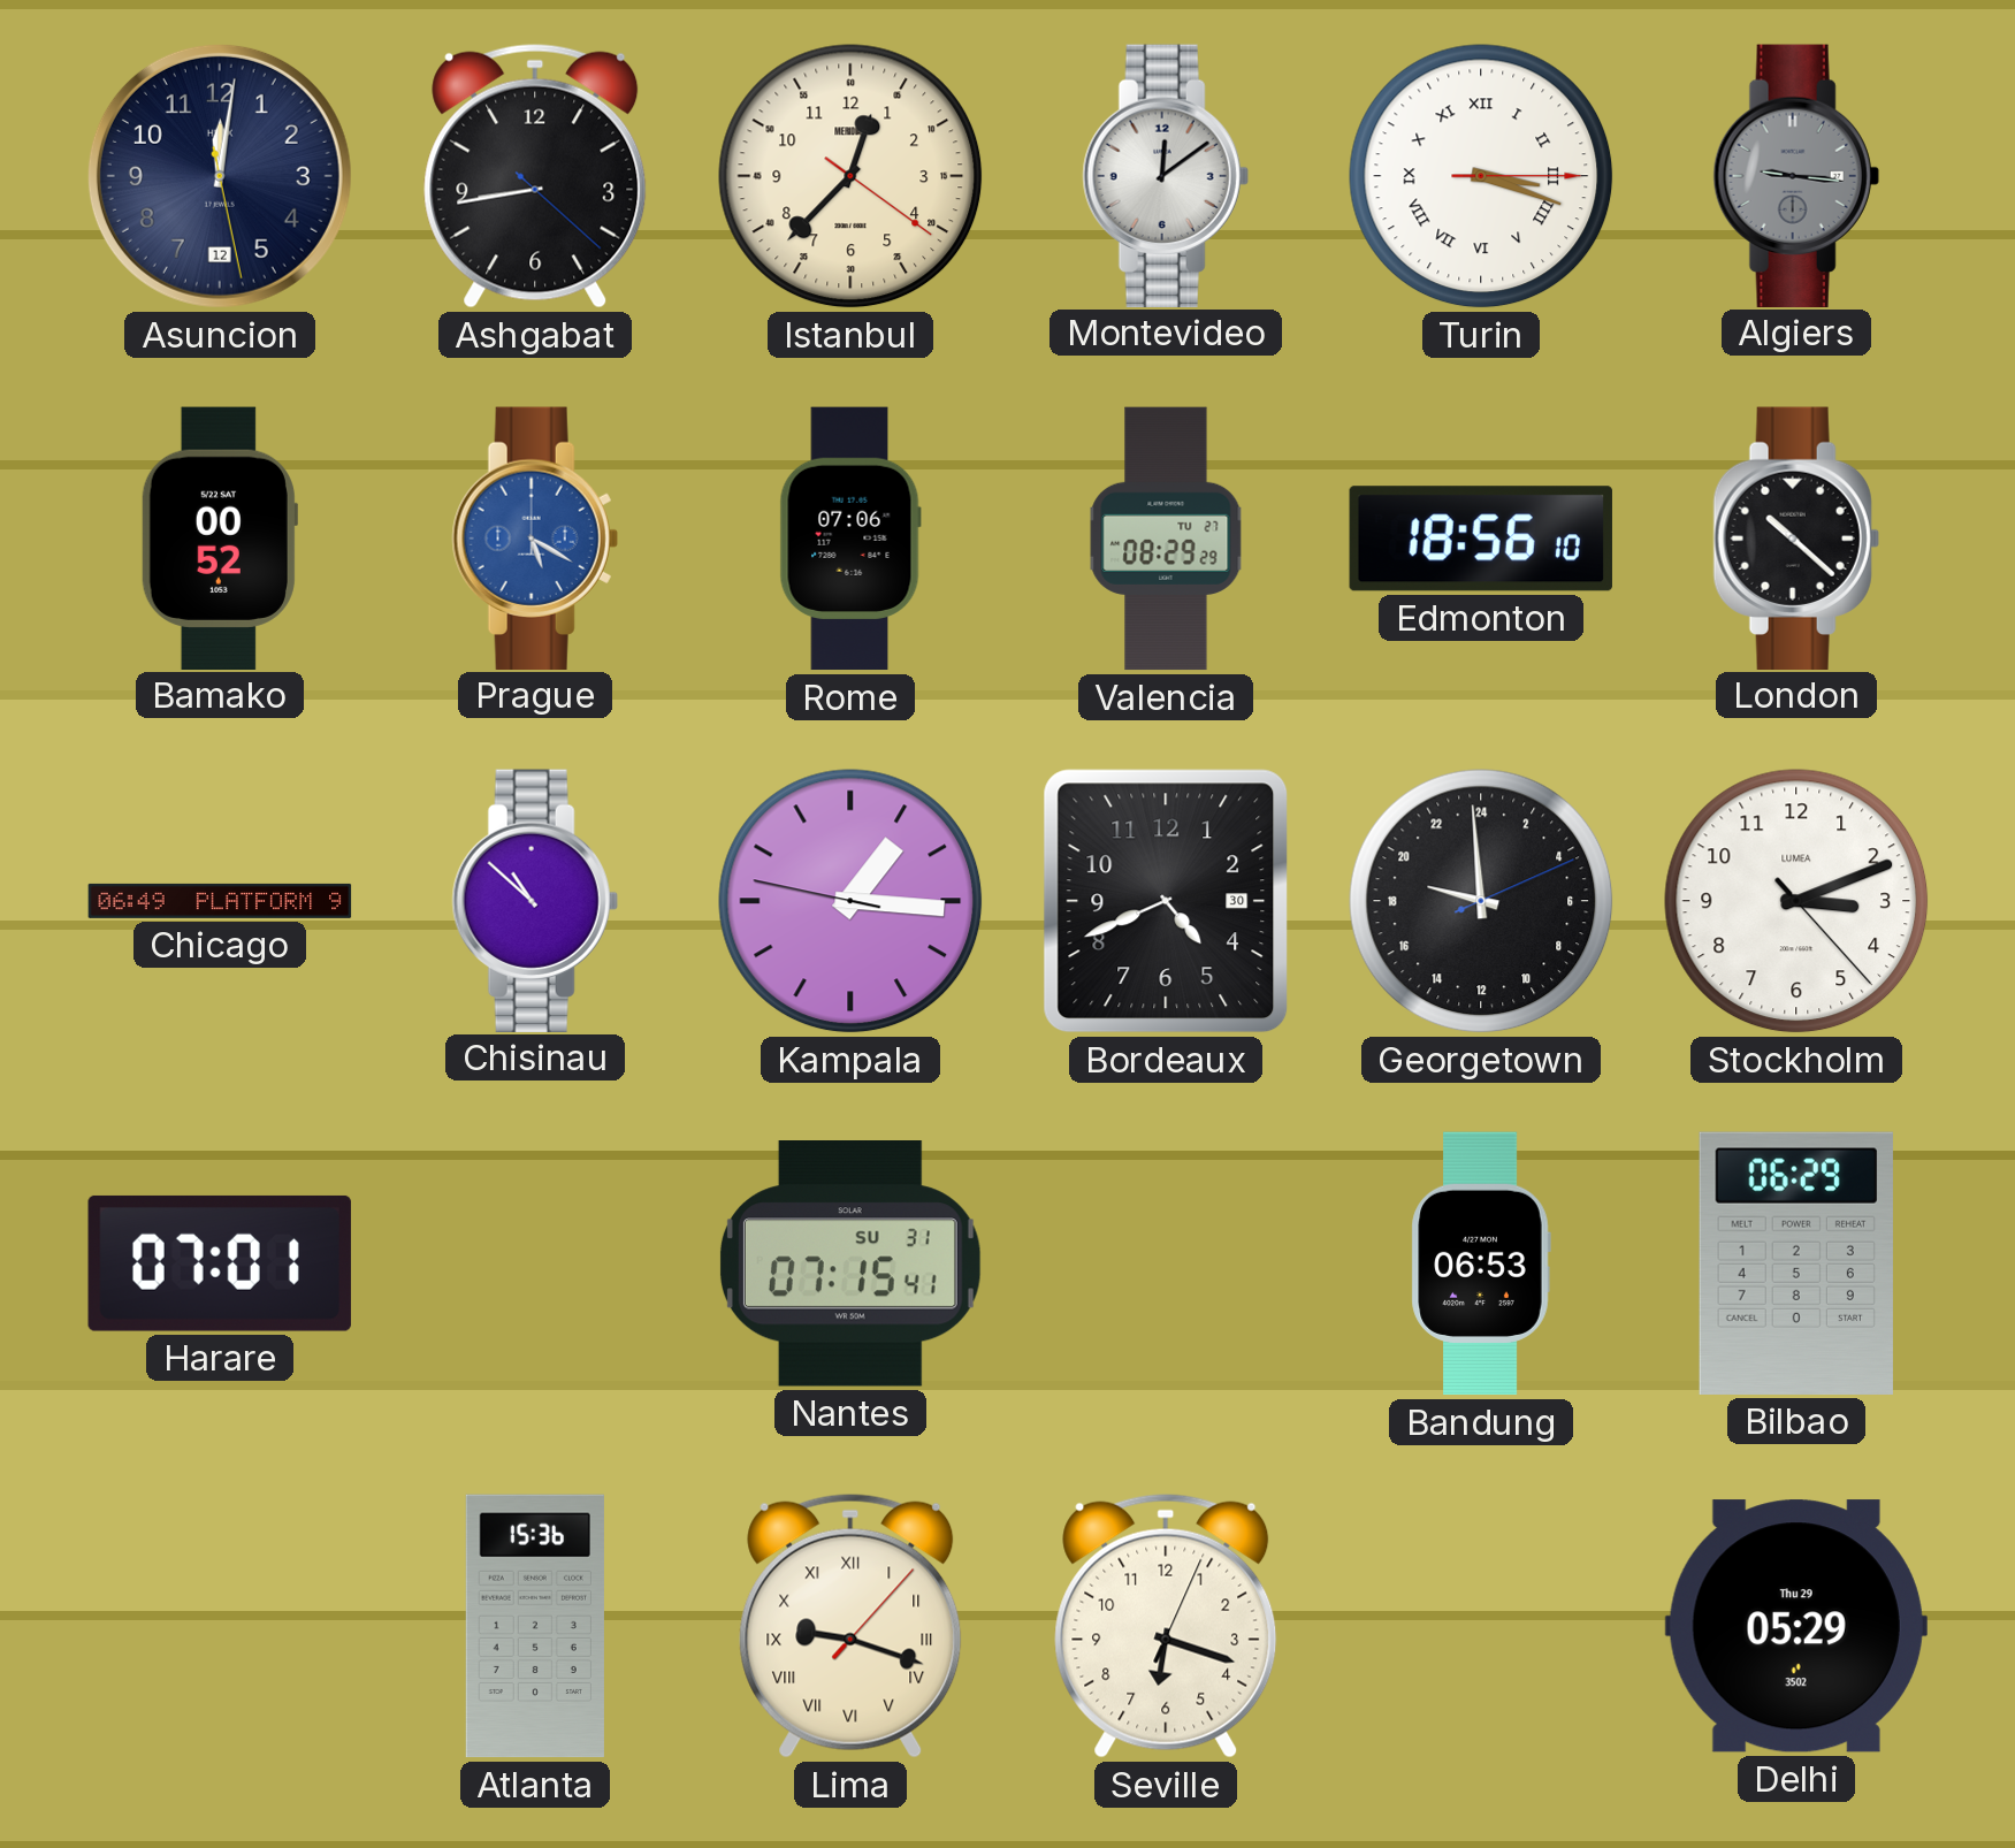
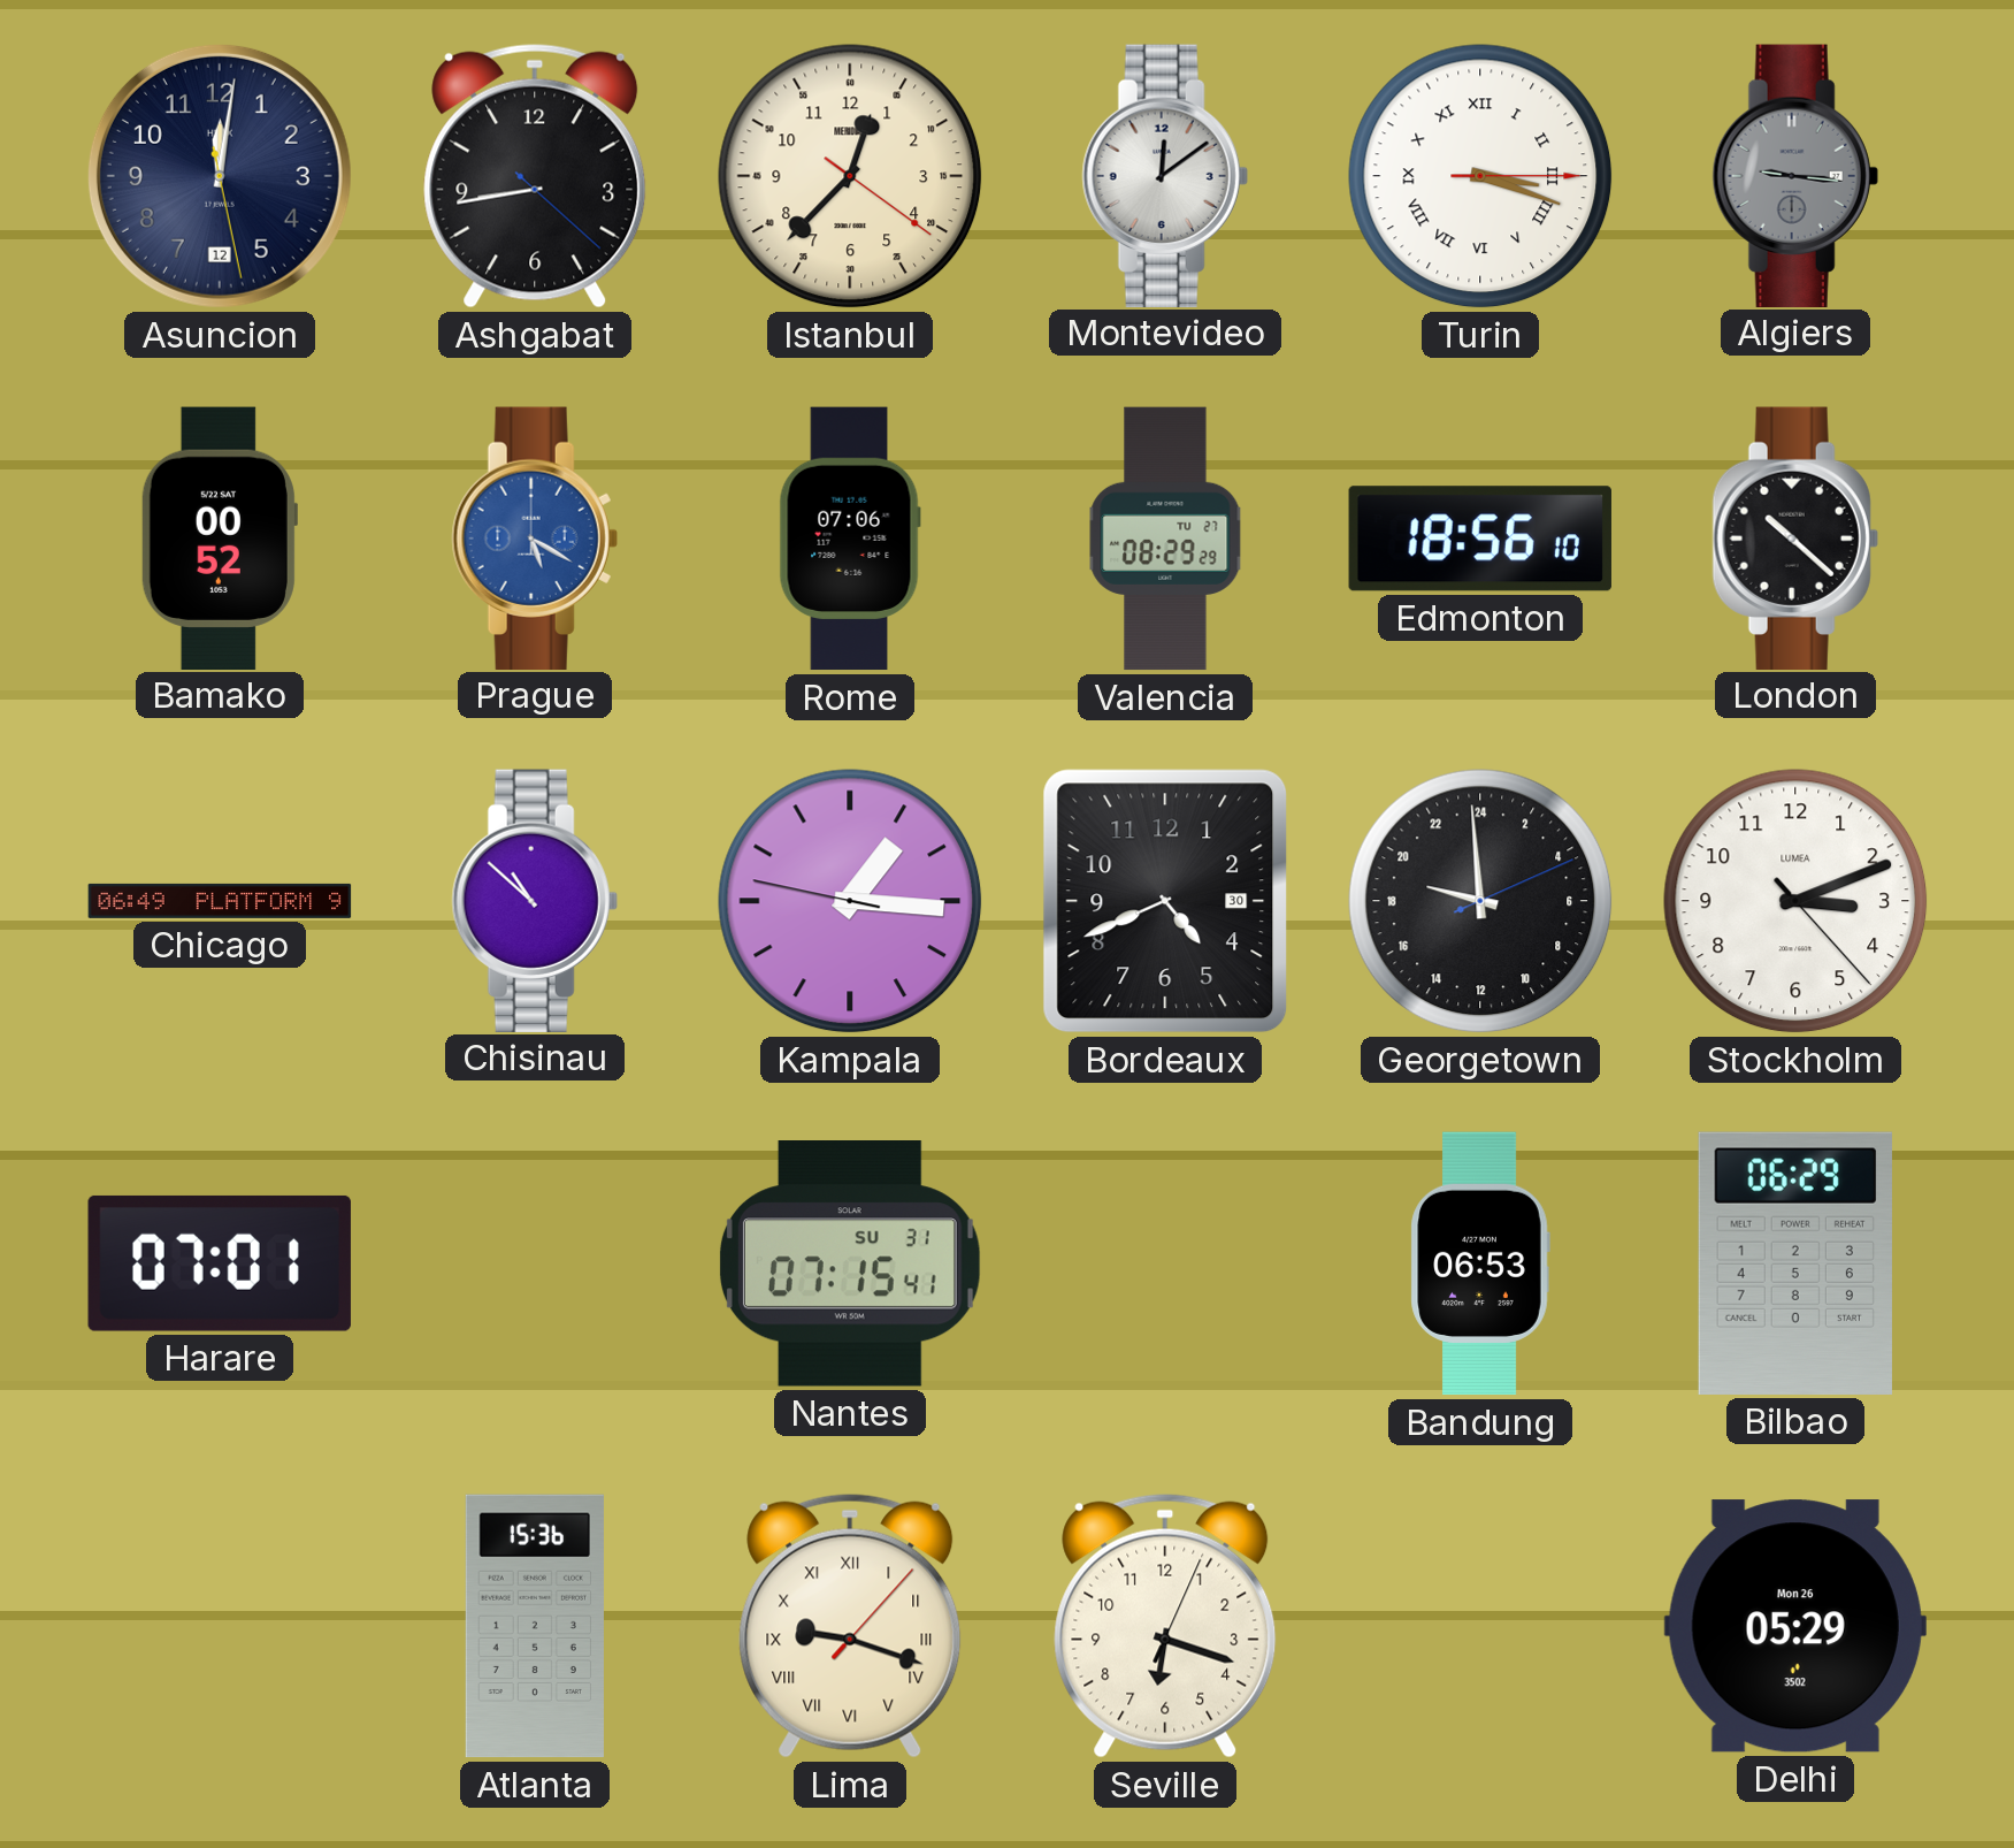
Delhi date: Thu 29 -> Mon 26
